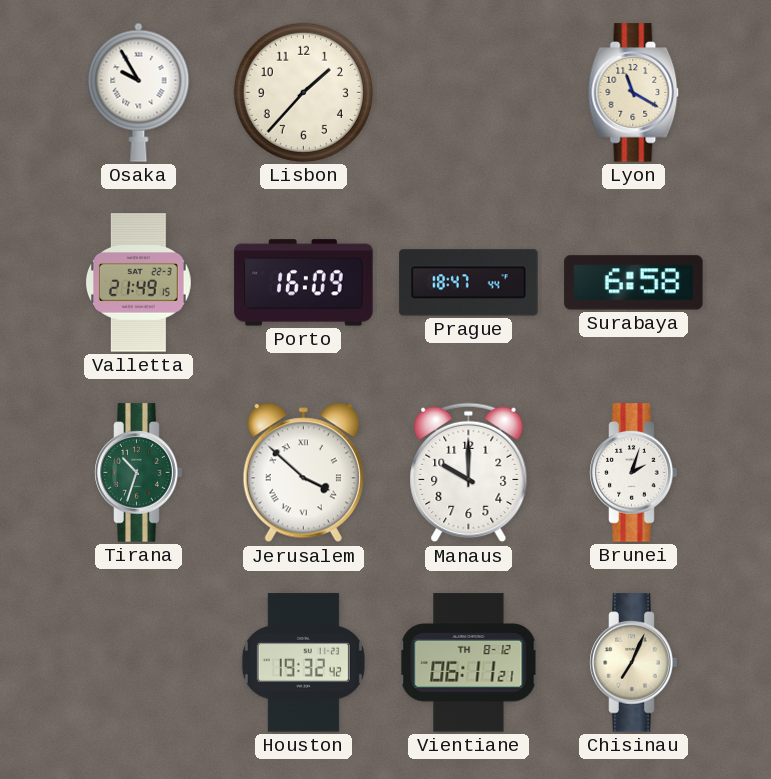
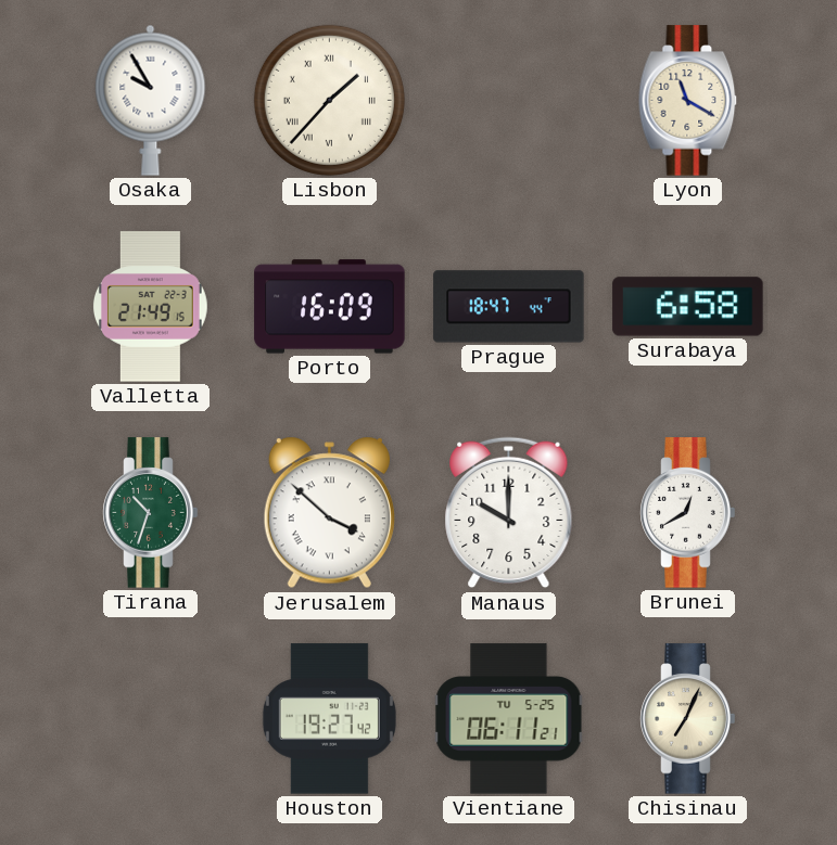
Lisbon numerals: Arabic -> Roman
Brunei: 2:03 -> 12:40
Houston: 19:32 -> 19:27
Vientiane date: TH 8-12 -> TU 5-25
